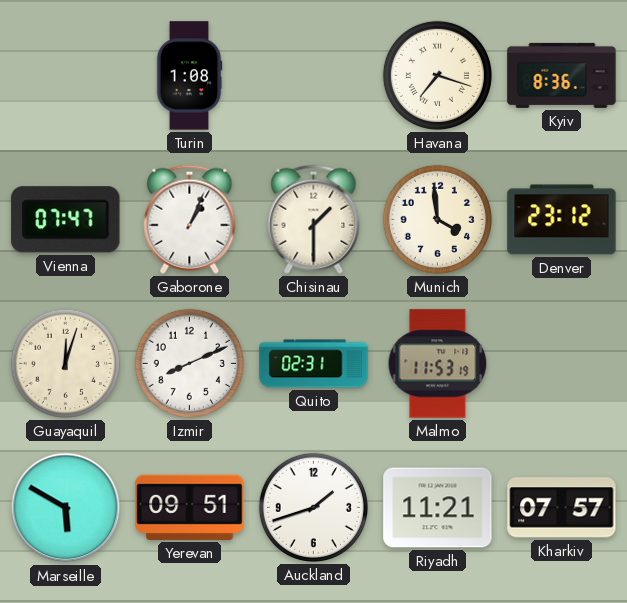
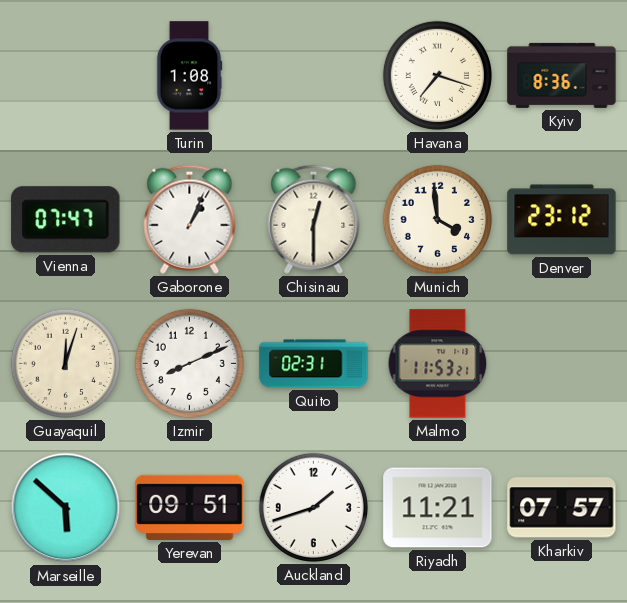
Chisinau: 1:30 -> 12:30
Malmo: 11:53:19 -> 11:53:21
Marseille: 5:50 -> 5:52
